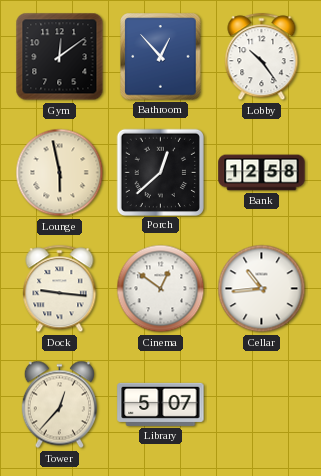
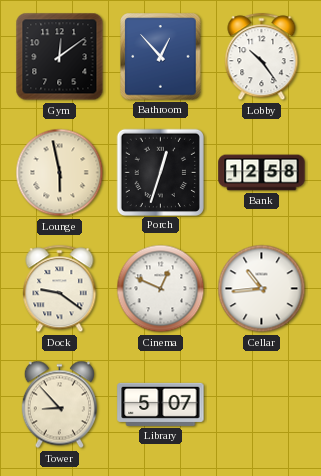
Porch: 12:38 -> 12:33
Dock: 9:16 -> 9:21
Cinema: 12:51 -> 12:49
Tower: 12:37 -> 8:53
